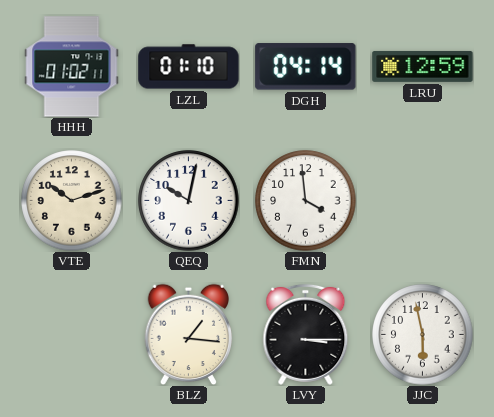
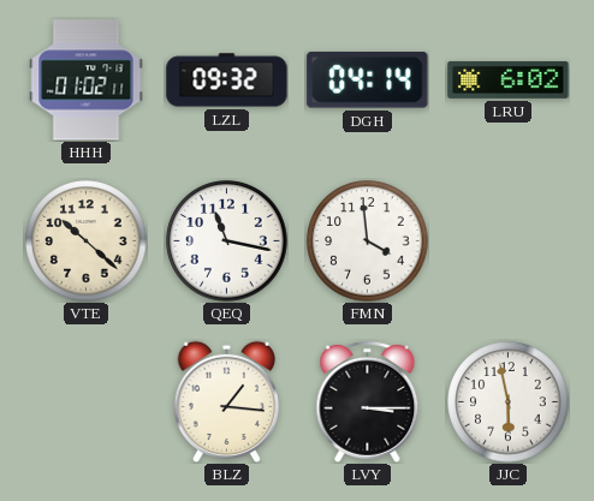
LZL: 01:10 -> 09:32
LRU: 12:59 -> 6:02
VTE: 10:12 -> 10:22
QEQ: 10:02 -> 11:17
